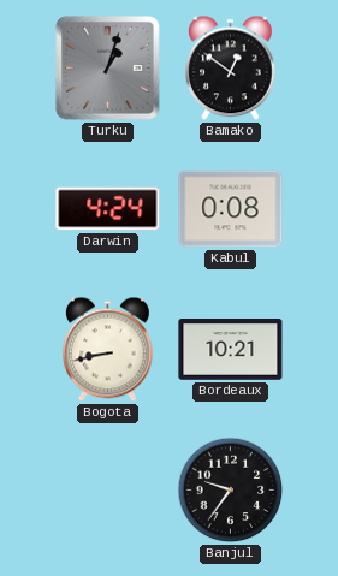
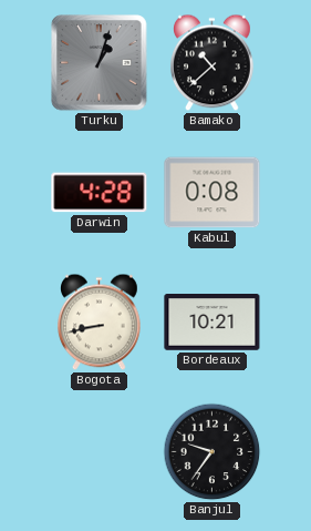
Bamako: 12:51 -> 10:38
Darwin: 4:24 -> 4:28
